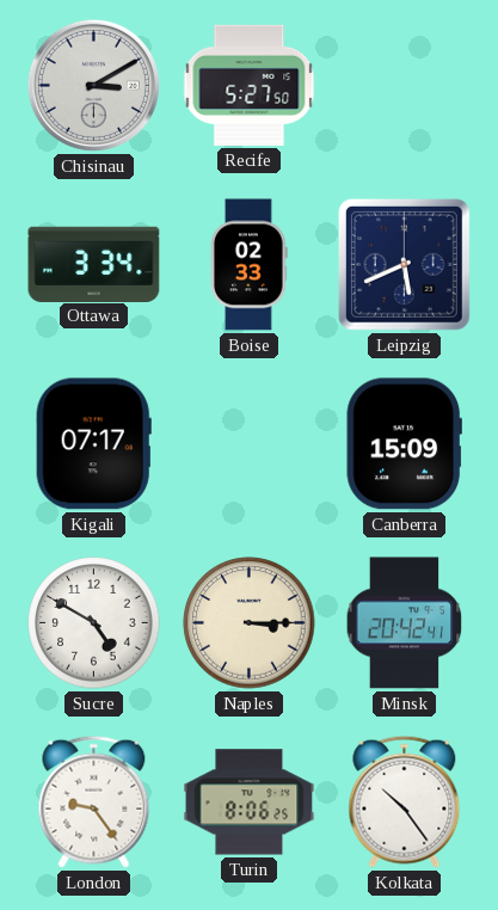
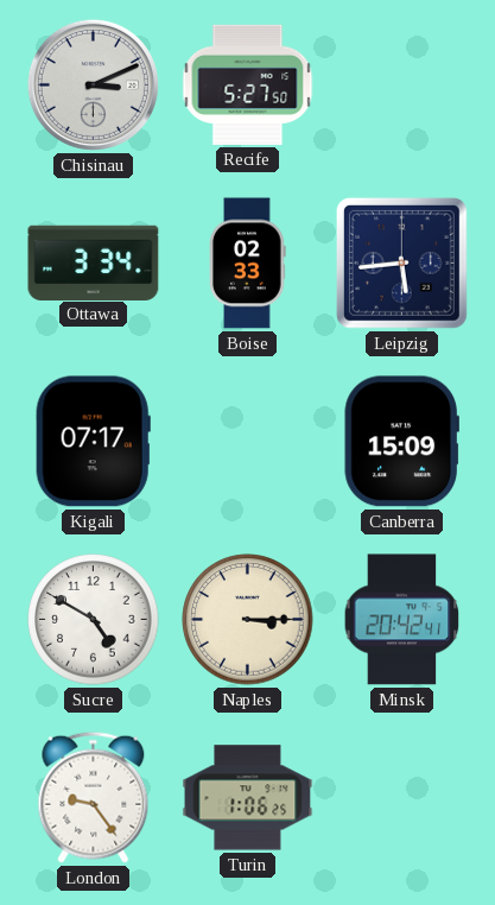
Chisinau: 3:10 -> 3:11
Leipzig: 5:41 -> 5:44
Turin: 8:06 -> 1:06
Kolkata: 10:24 -> none
